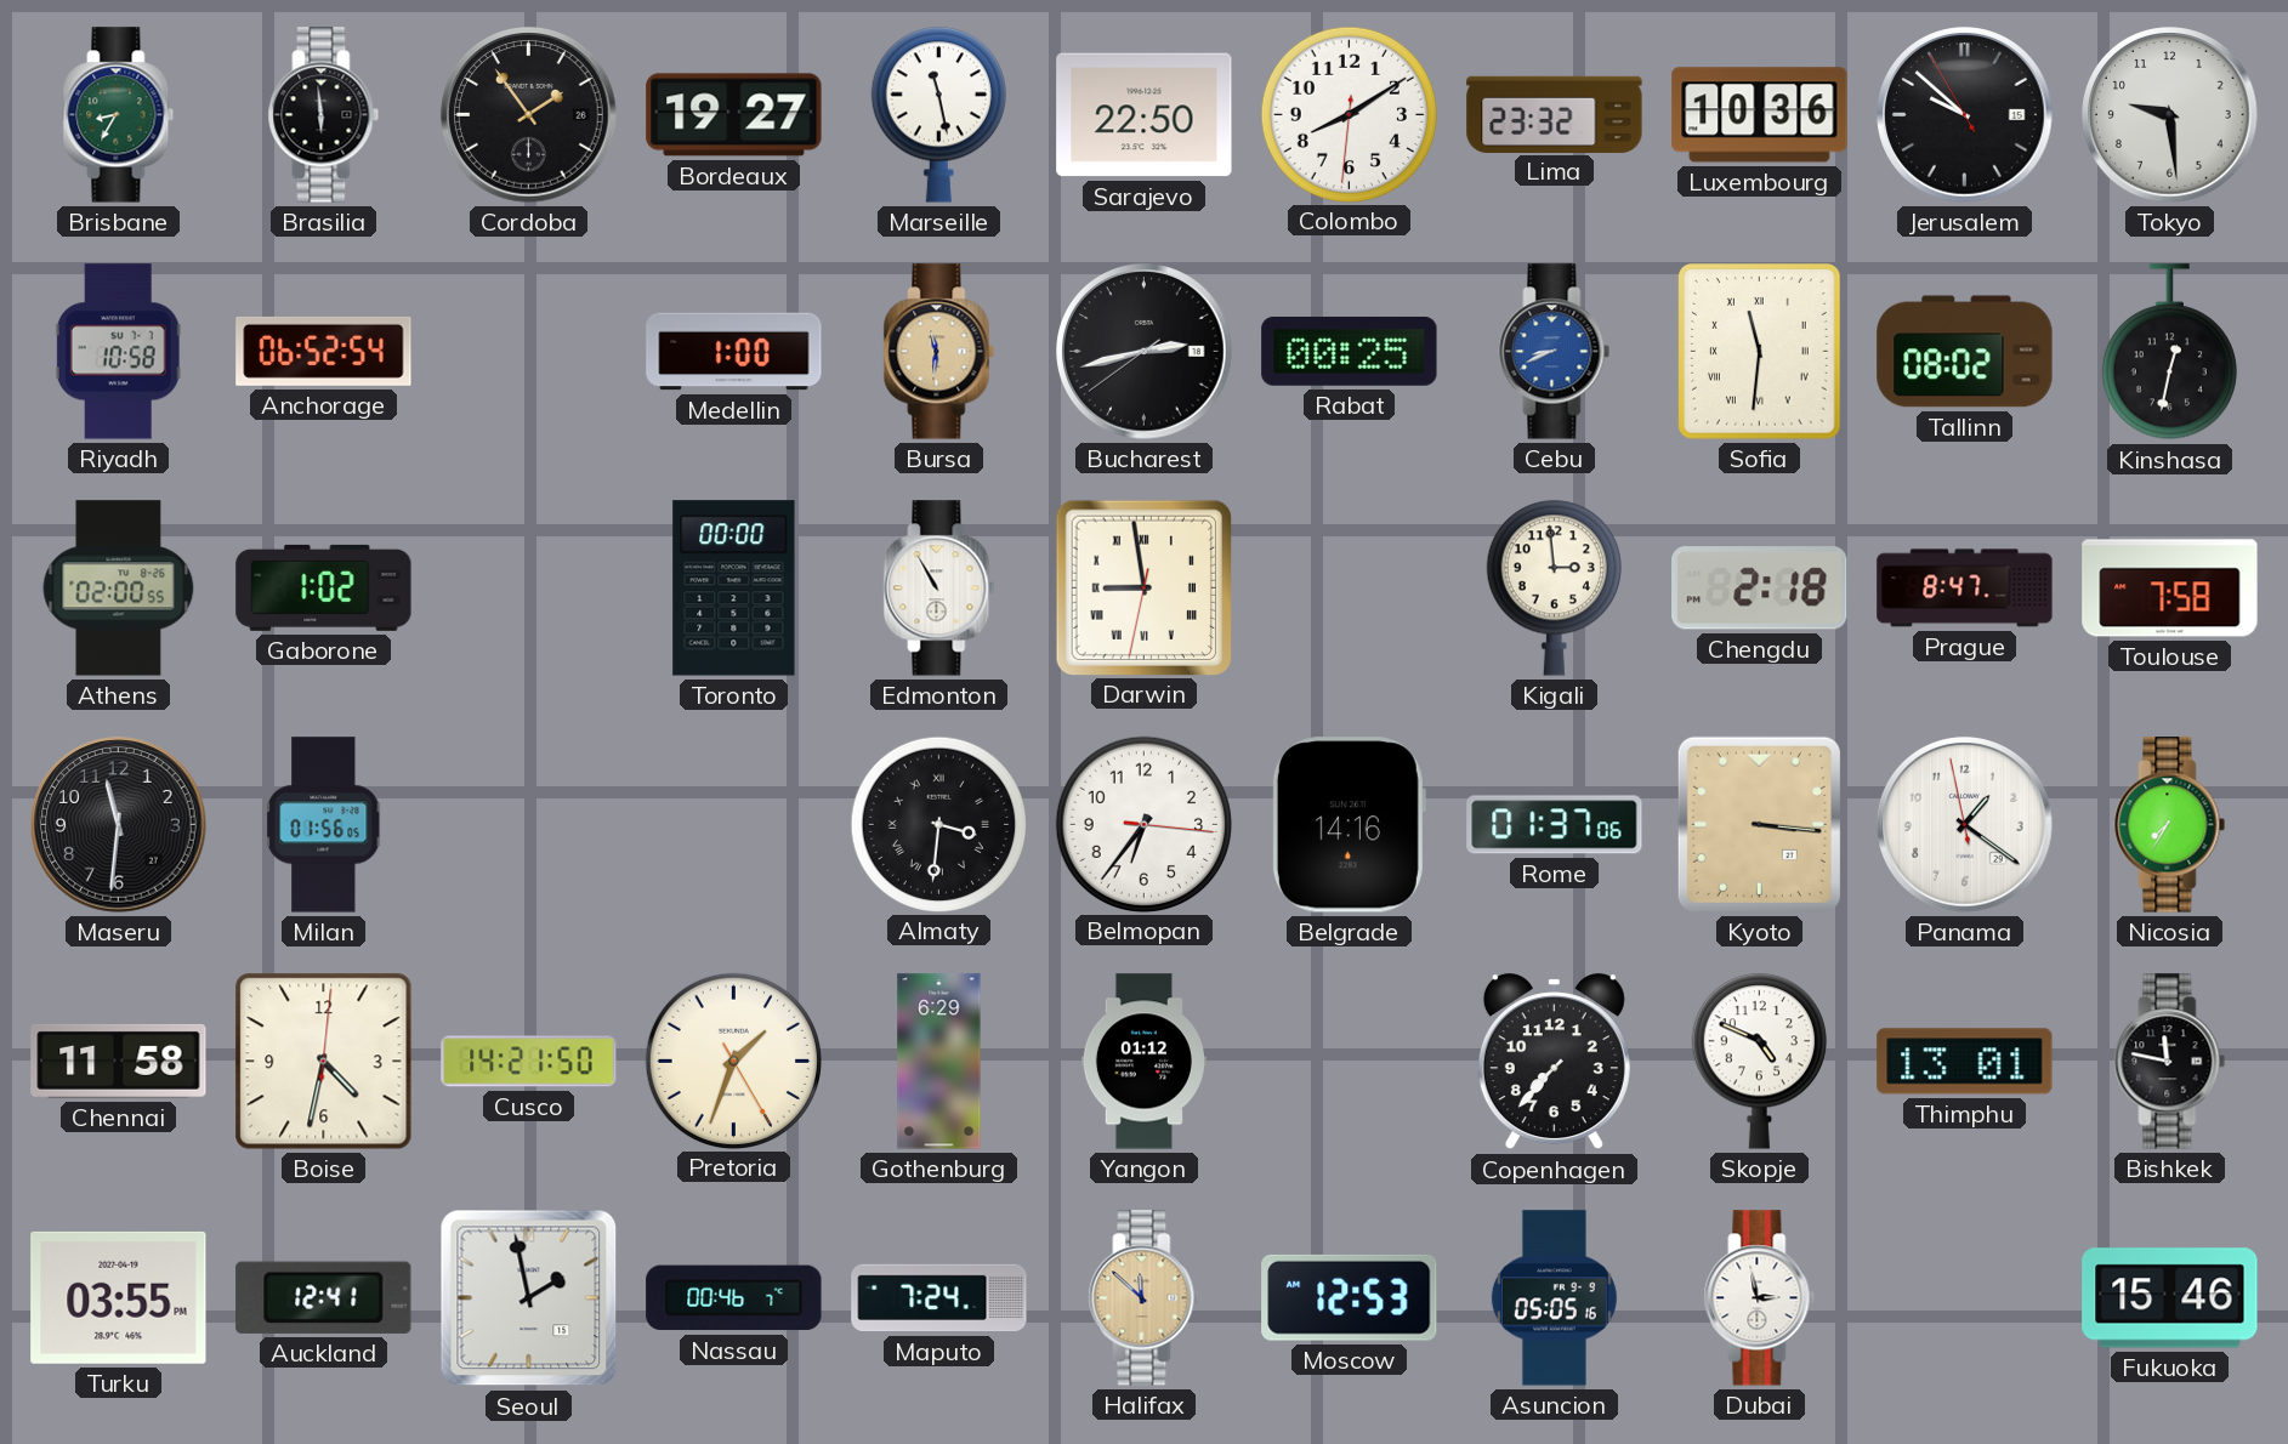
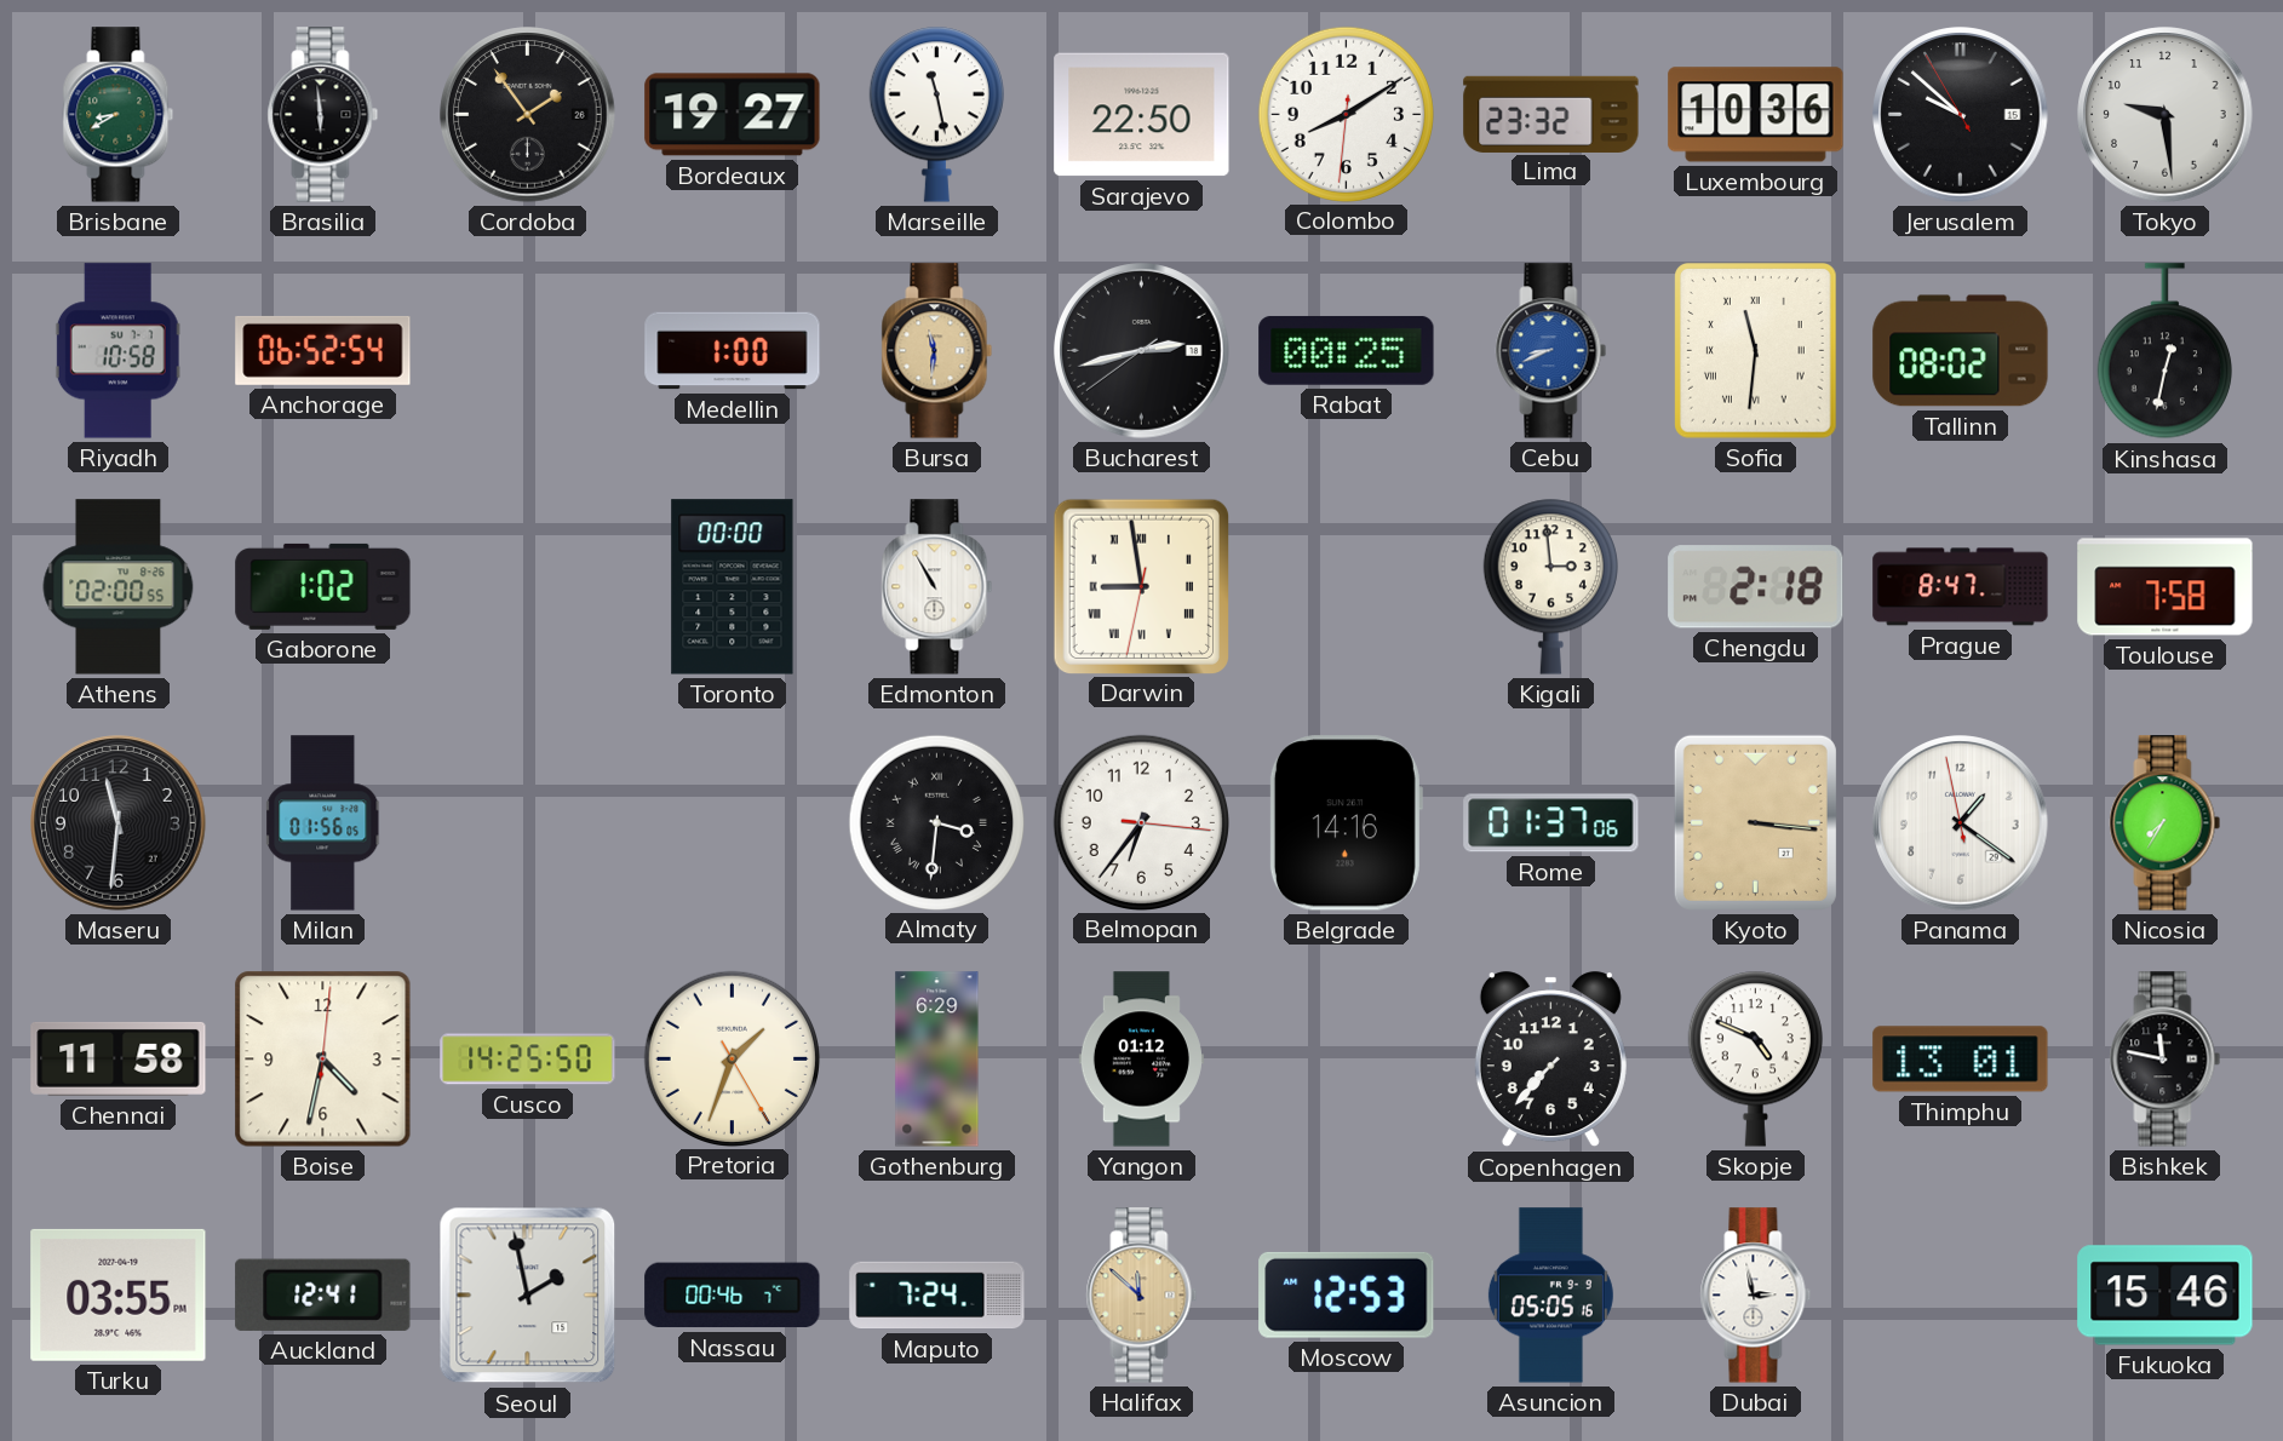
Brisbane: 8:35 -> 8:40
Cusco: 14:21 -> 14:25
